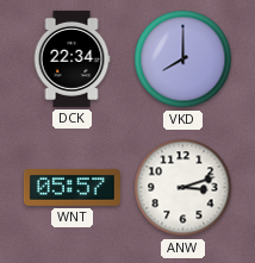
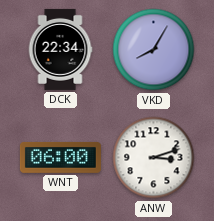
VKD: 8:00 -> 8:05
WNT: 05:57 -> 06:00
